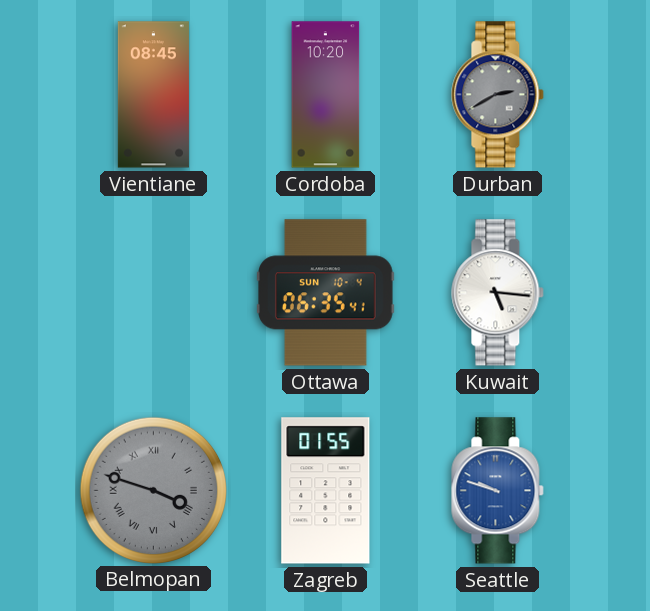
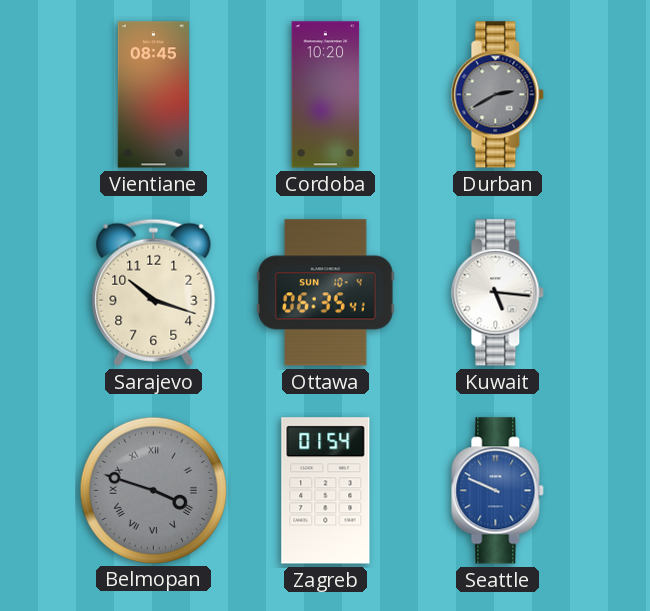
Sarajevo: none -> 10:18
Zagreb: 01:55 -> 01:54
Seattle: 9:48 -> 9:49
